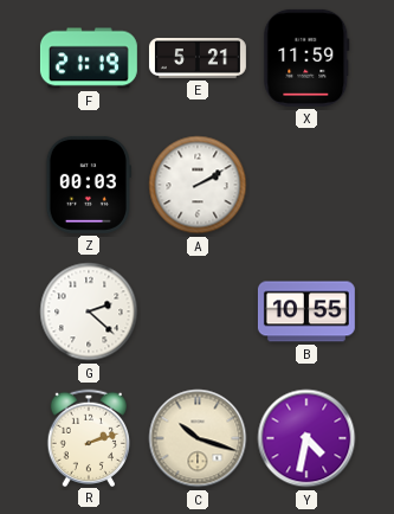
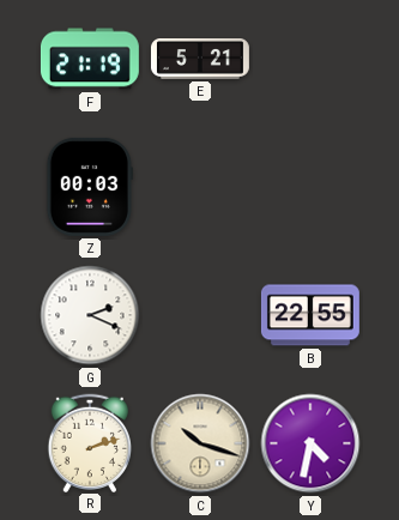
X: 11:59 -> none
A: 2:10 -> none
G: 2:22 -> 2:19
B: 10:55 -> 22:55
